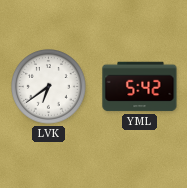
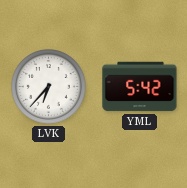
LVK: 6:39 -> 6:37
